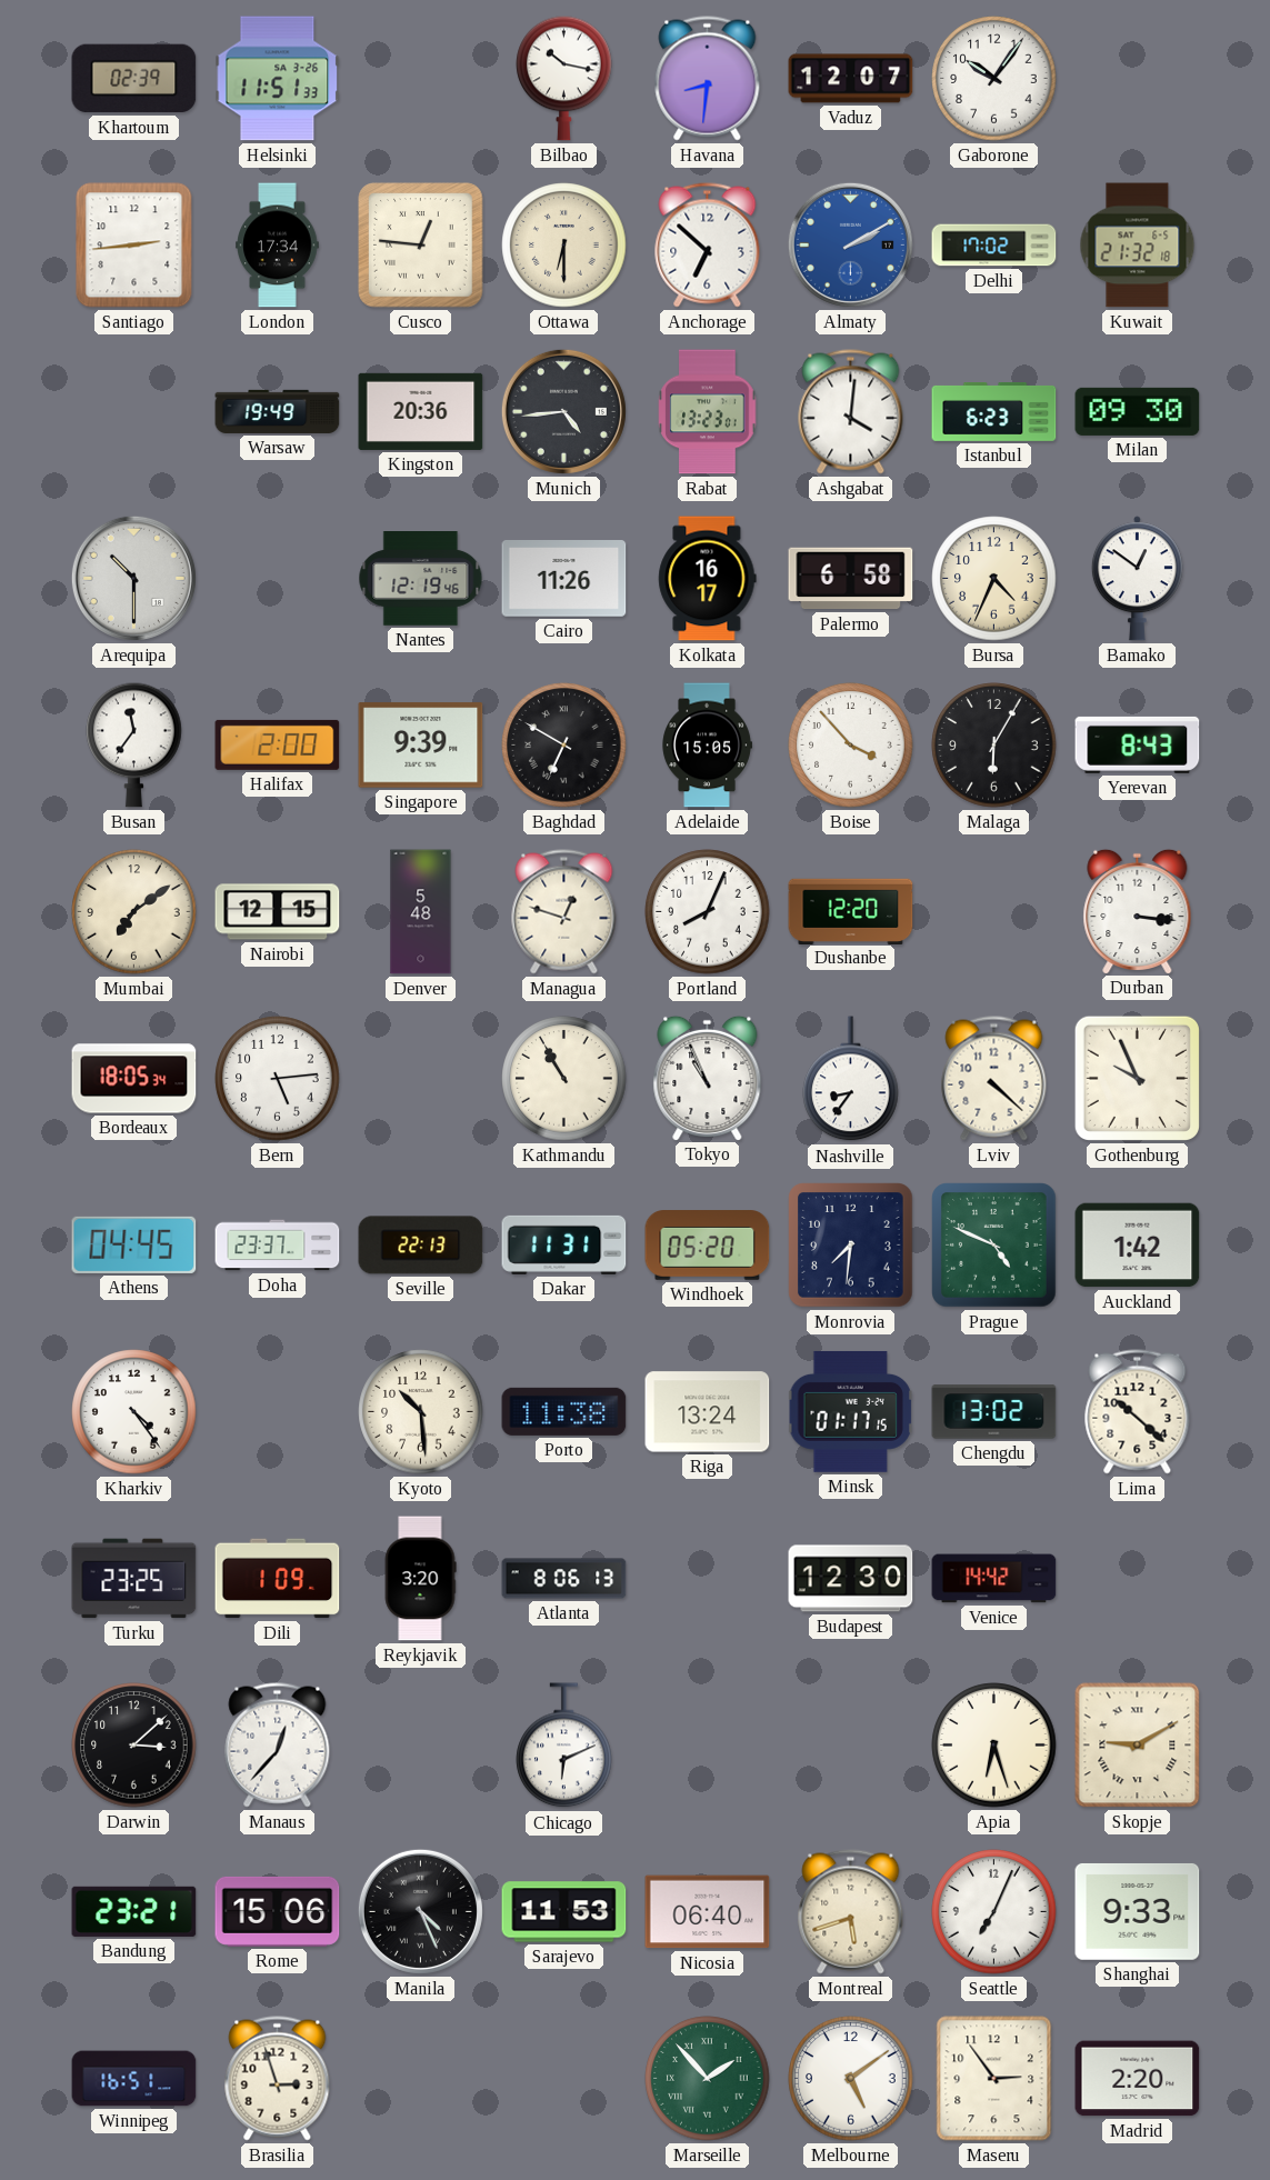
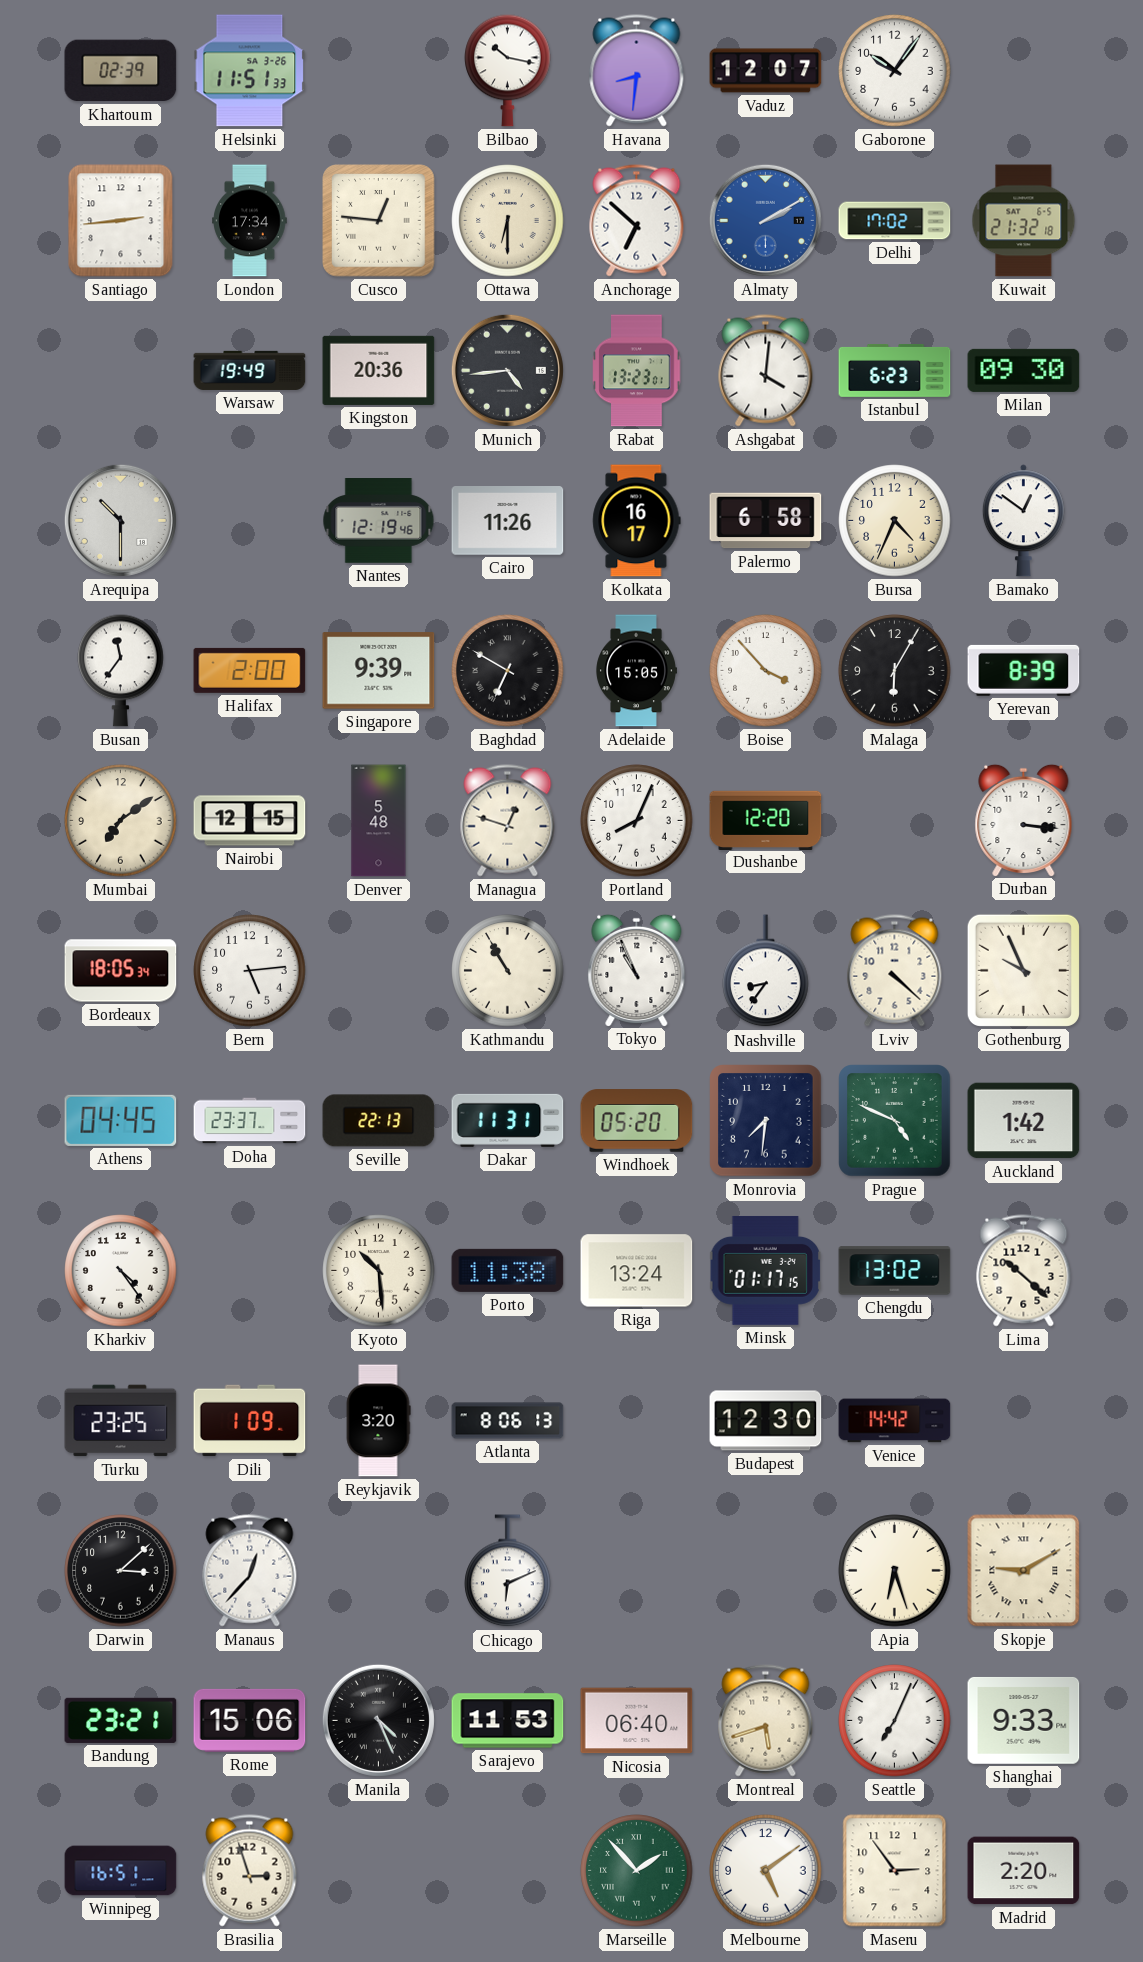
Yerevan: 8:43 -> 8:39
